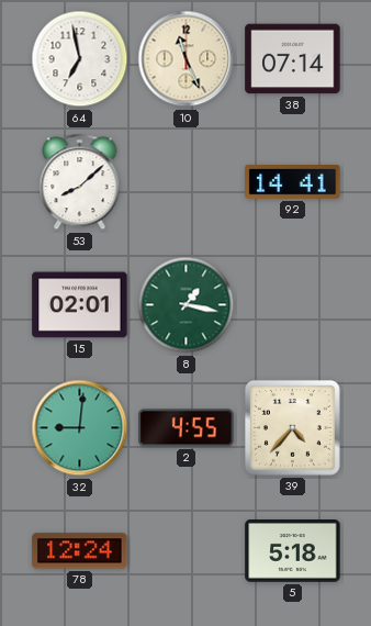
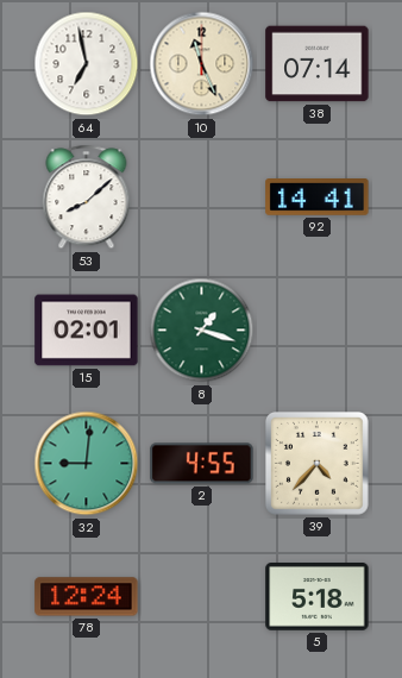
8: 1:17 -> 1:18
